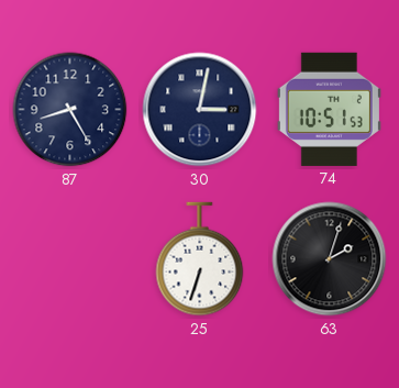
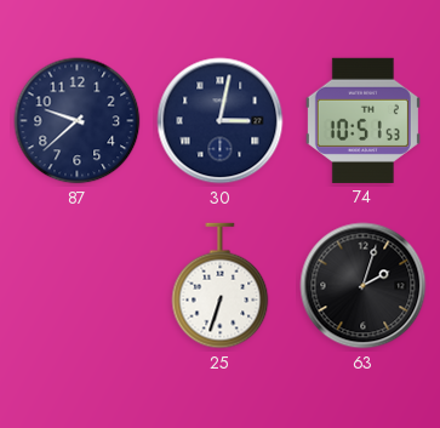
87: 8:25 -> 9:38
